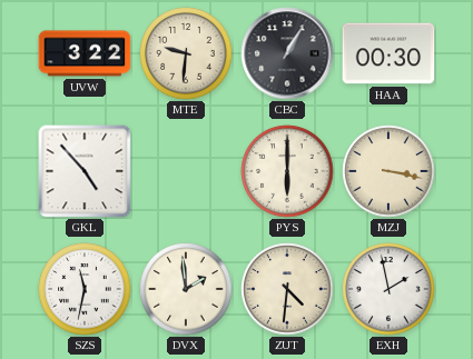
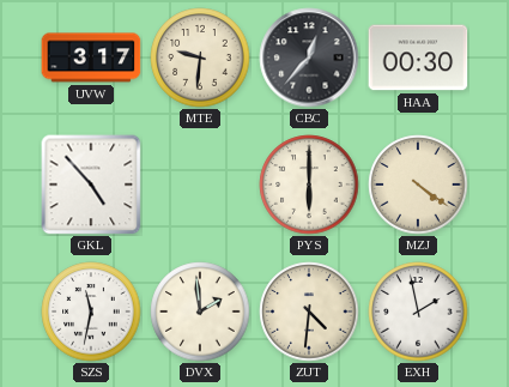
UVW: 3:22 -> 3:17
CBC: 1:05 -> 12:37
MZJ: 3:17 -> 4:21
